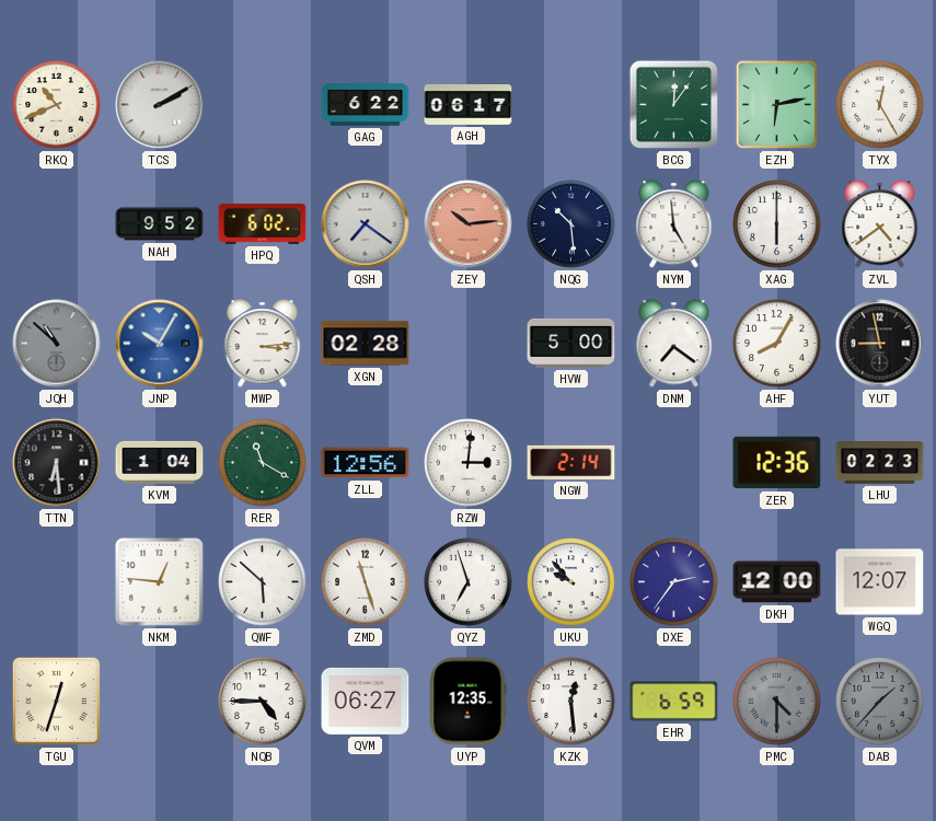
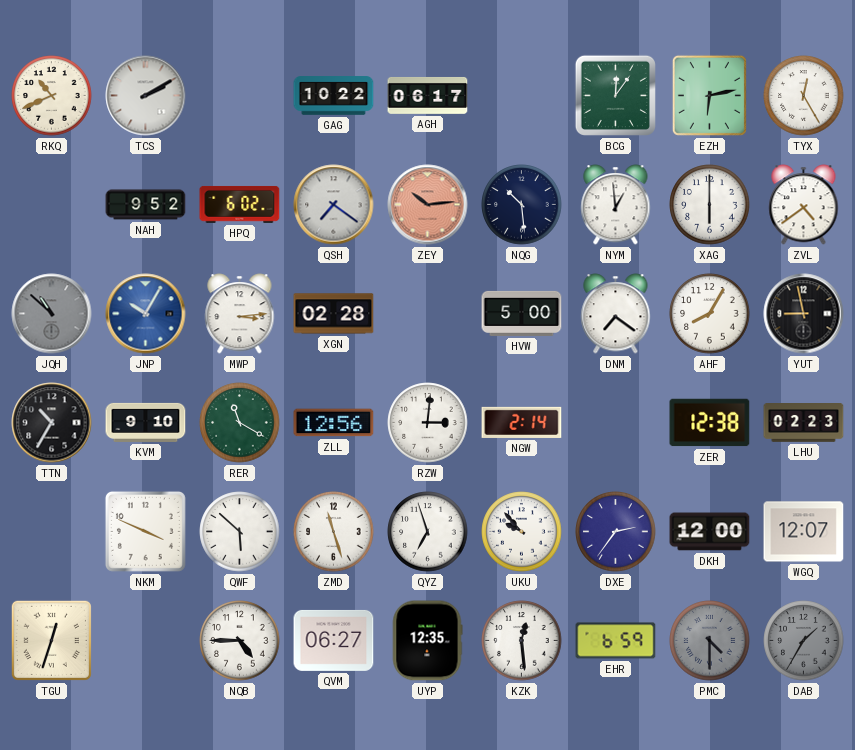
GAG: 6:22 -> 10:22
NYM: 4:59 -> 12:59
TTN: 6:29 -> 10:35
KVM: 1:04 -> 9:10
ZER: 12:36 -> 12:38
NKM: 12:46 -> 3:49
DAB: 1:37 -> 1:35
